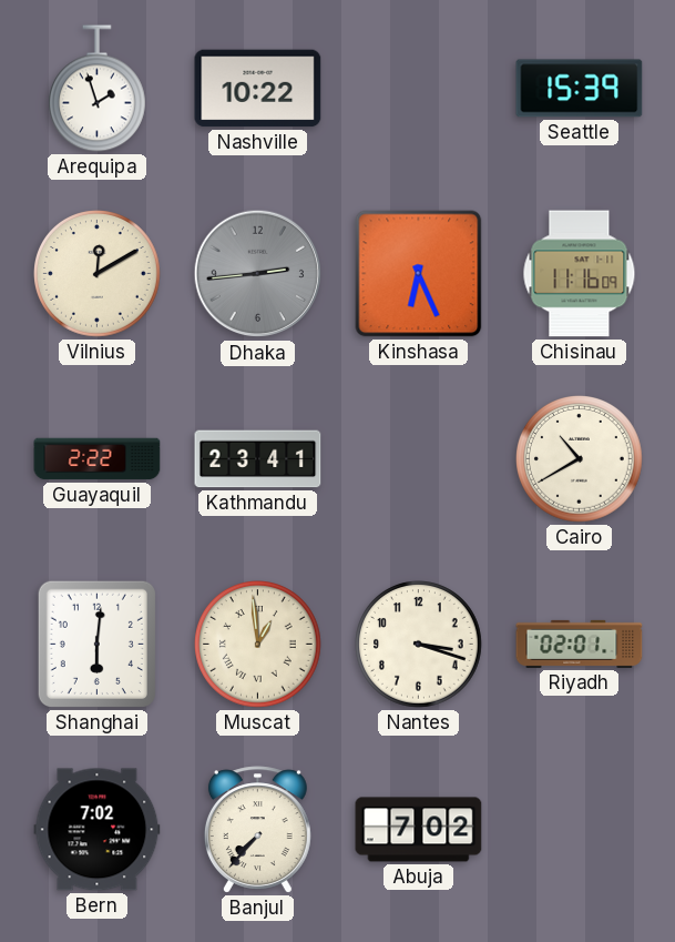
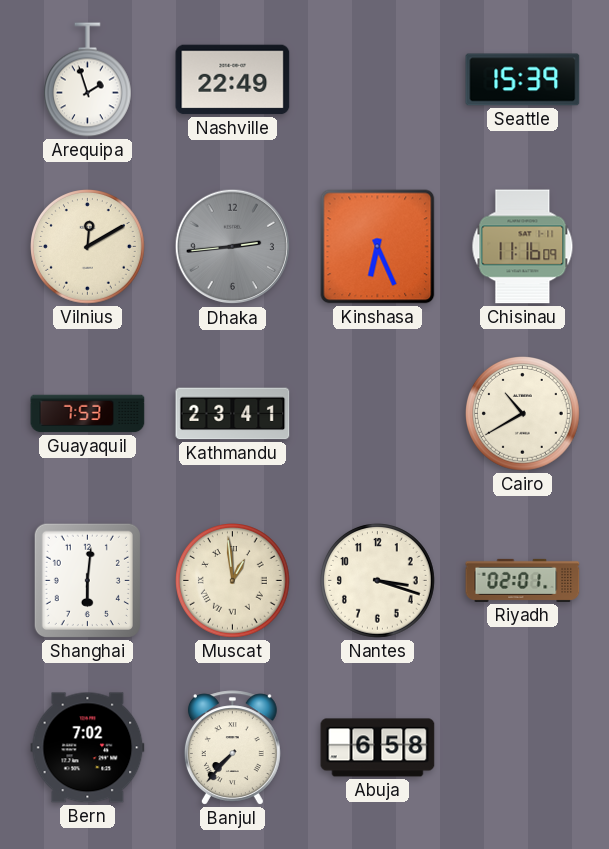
Nashville: 10:22 -> 22:49
Guayaquil: 2:22 -> 7:53
Abuja: 7:02 -> 6:58
